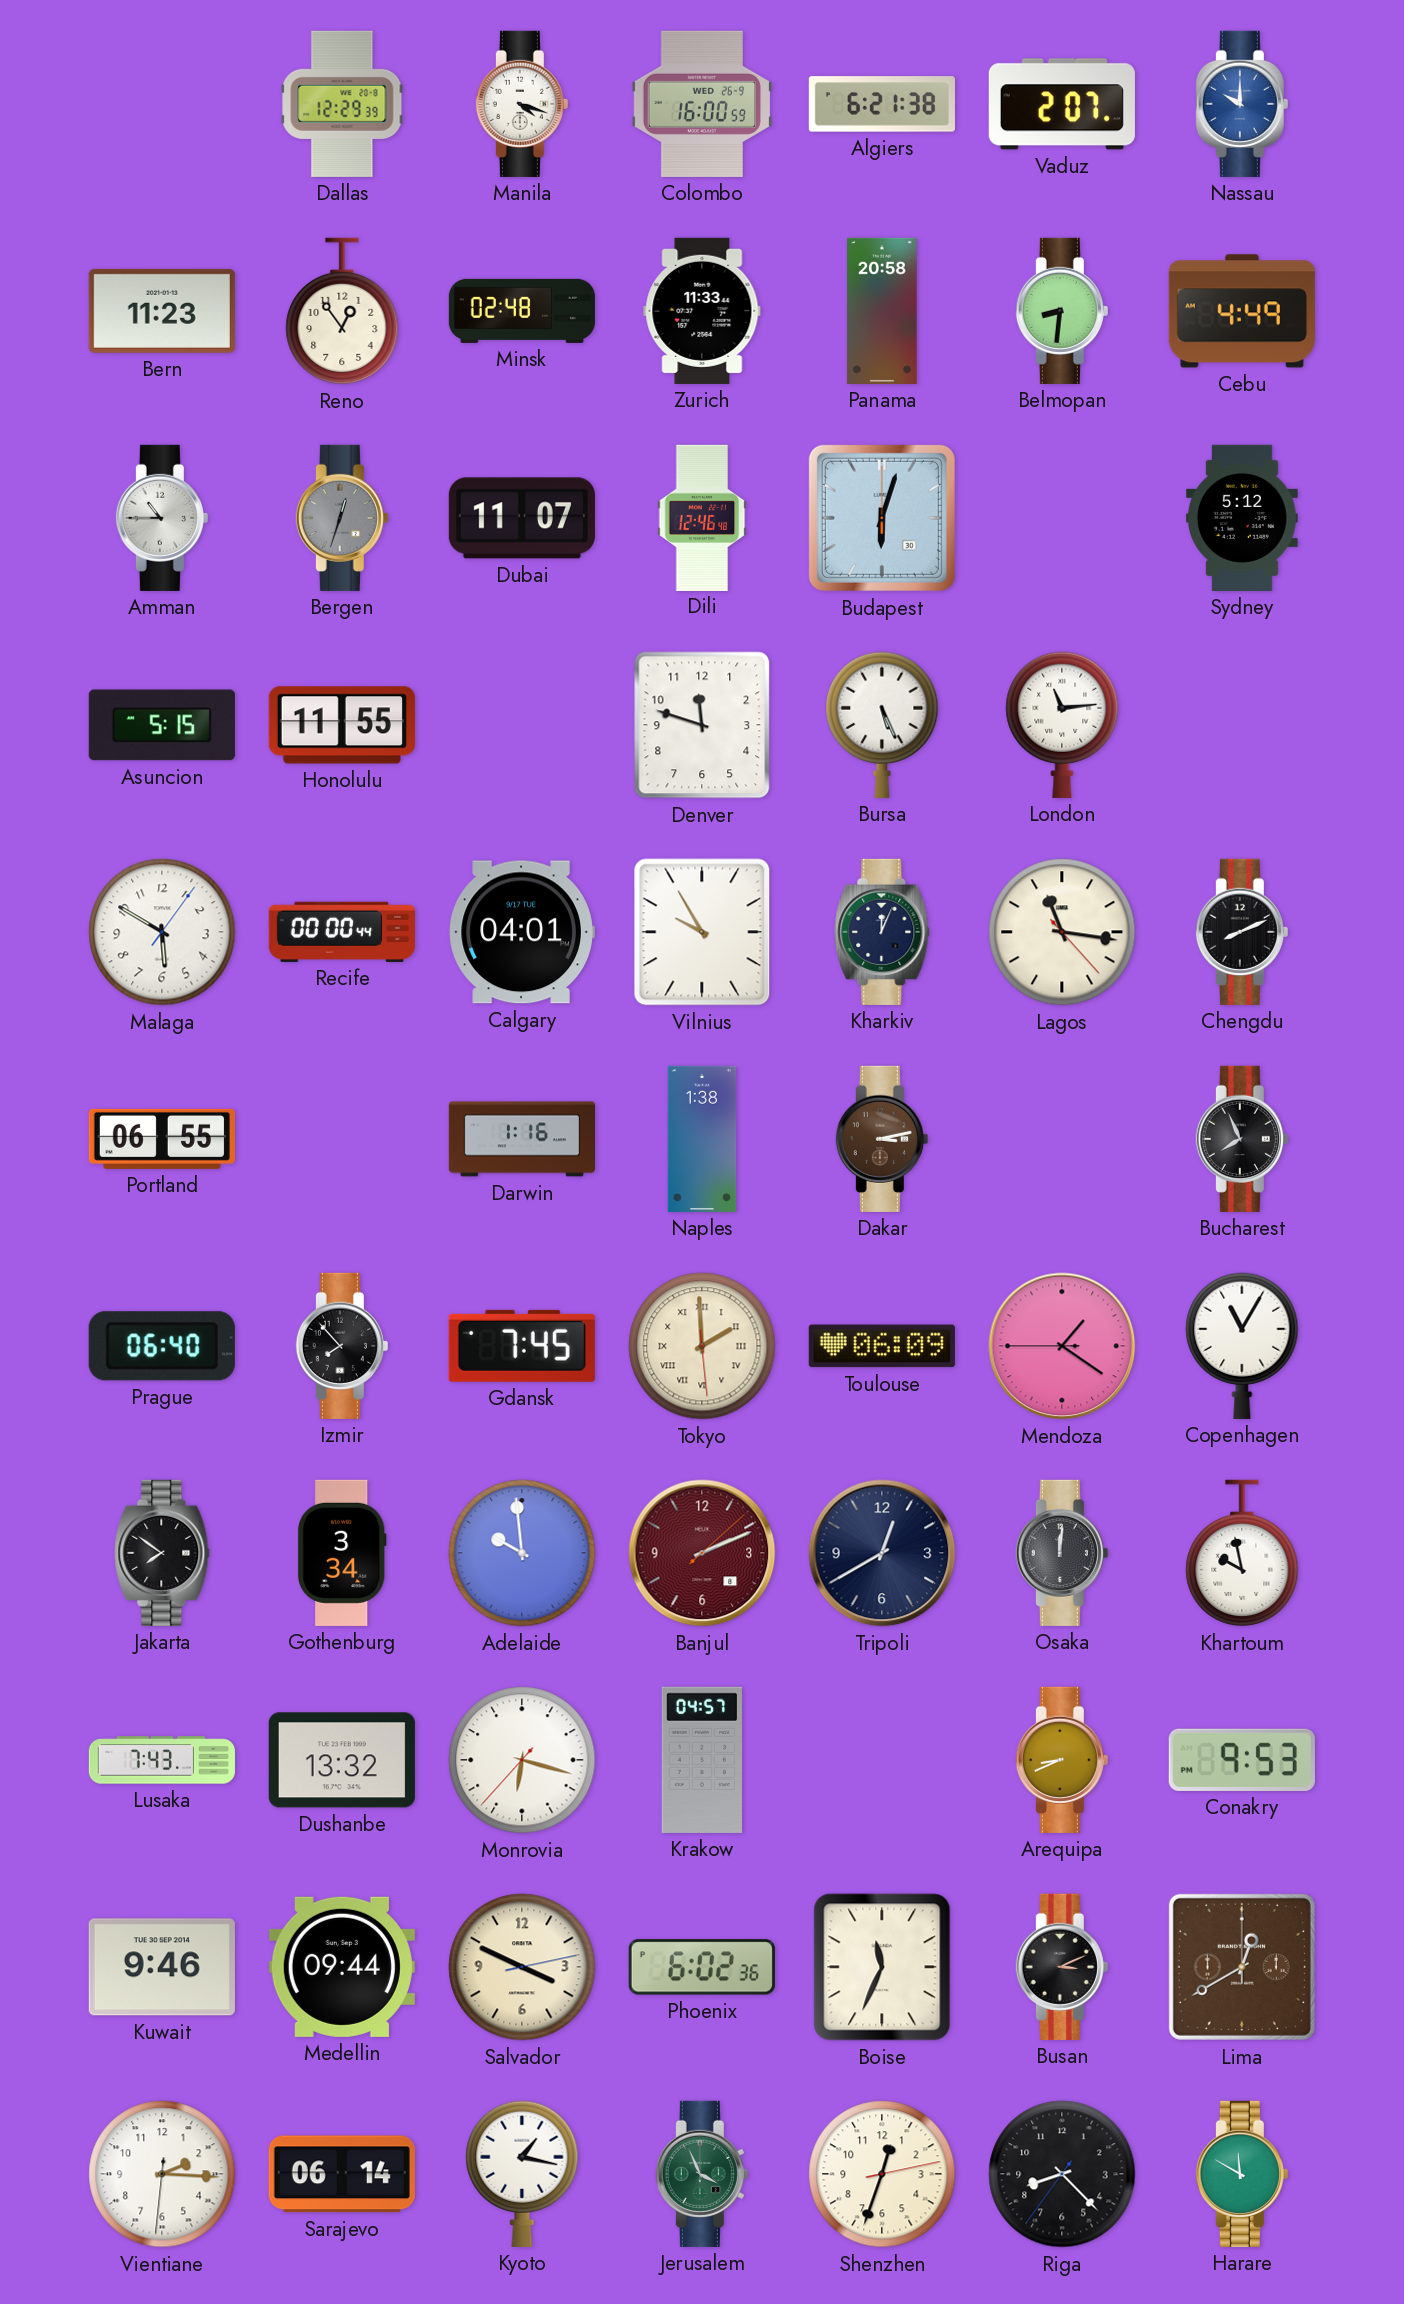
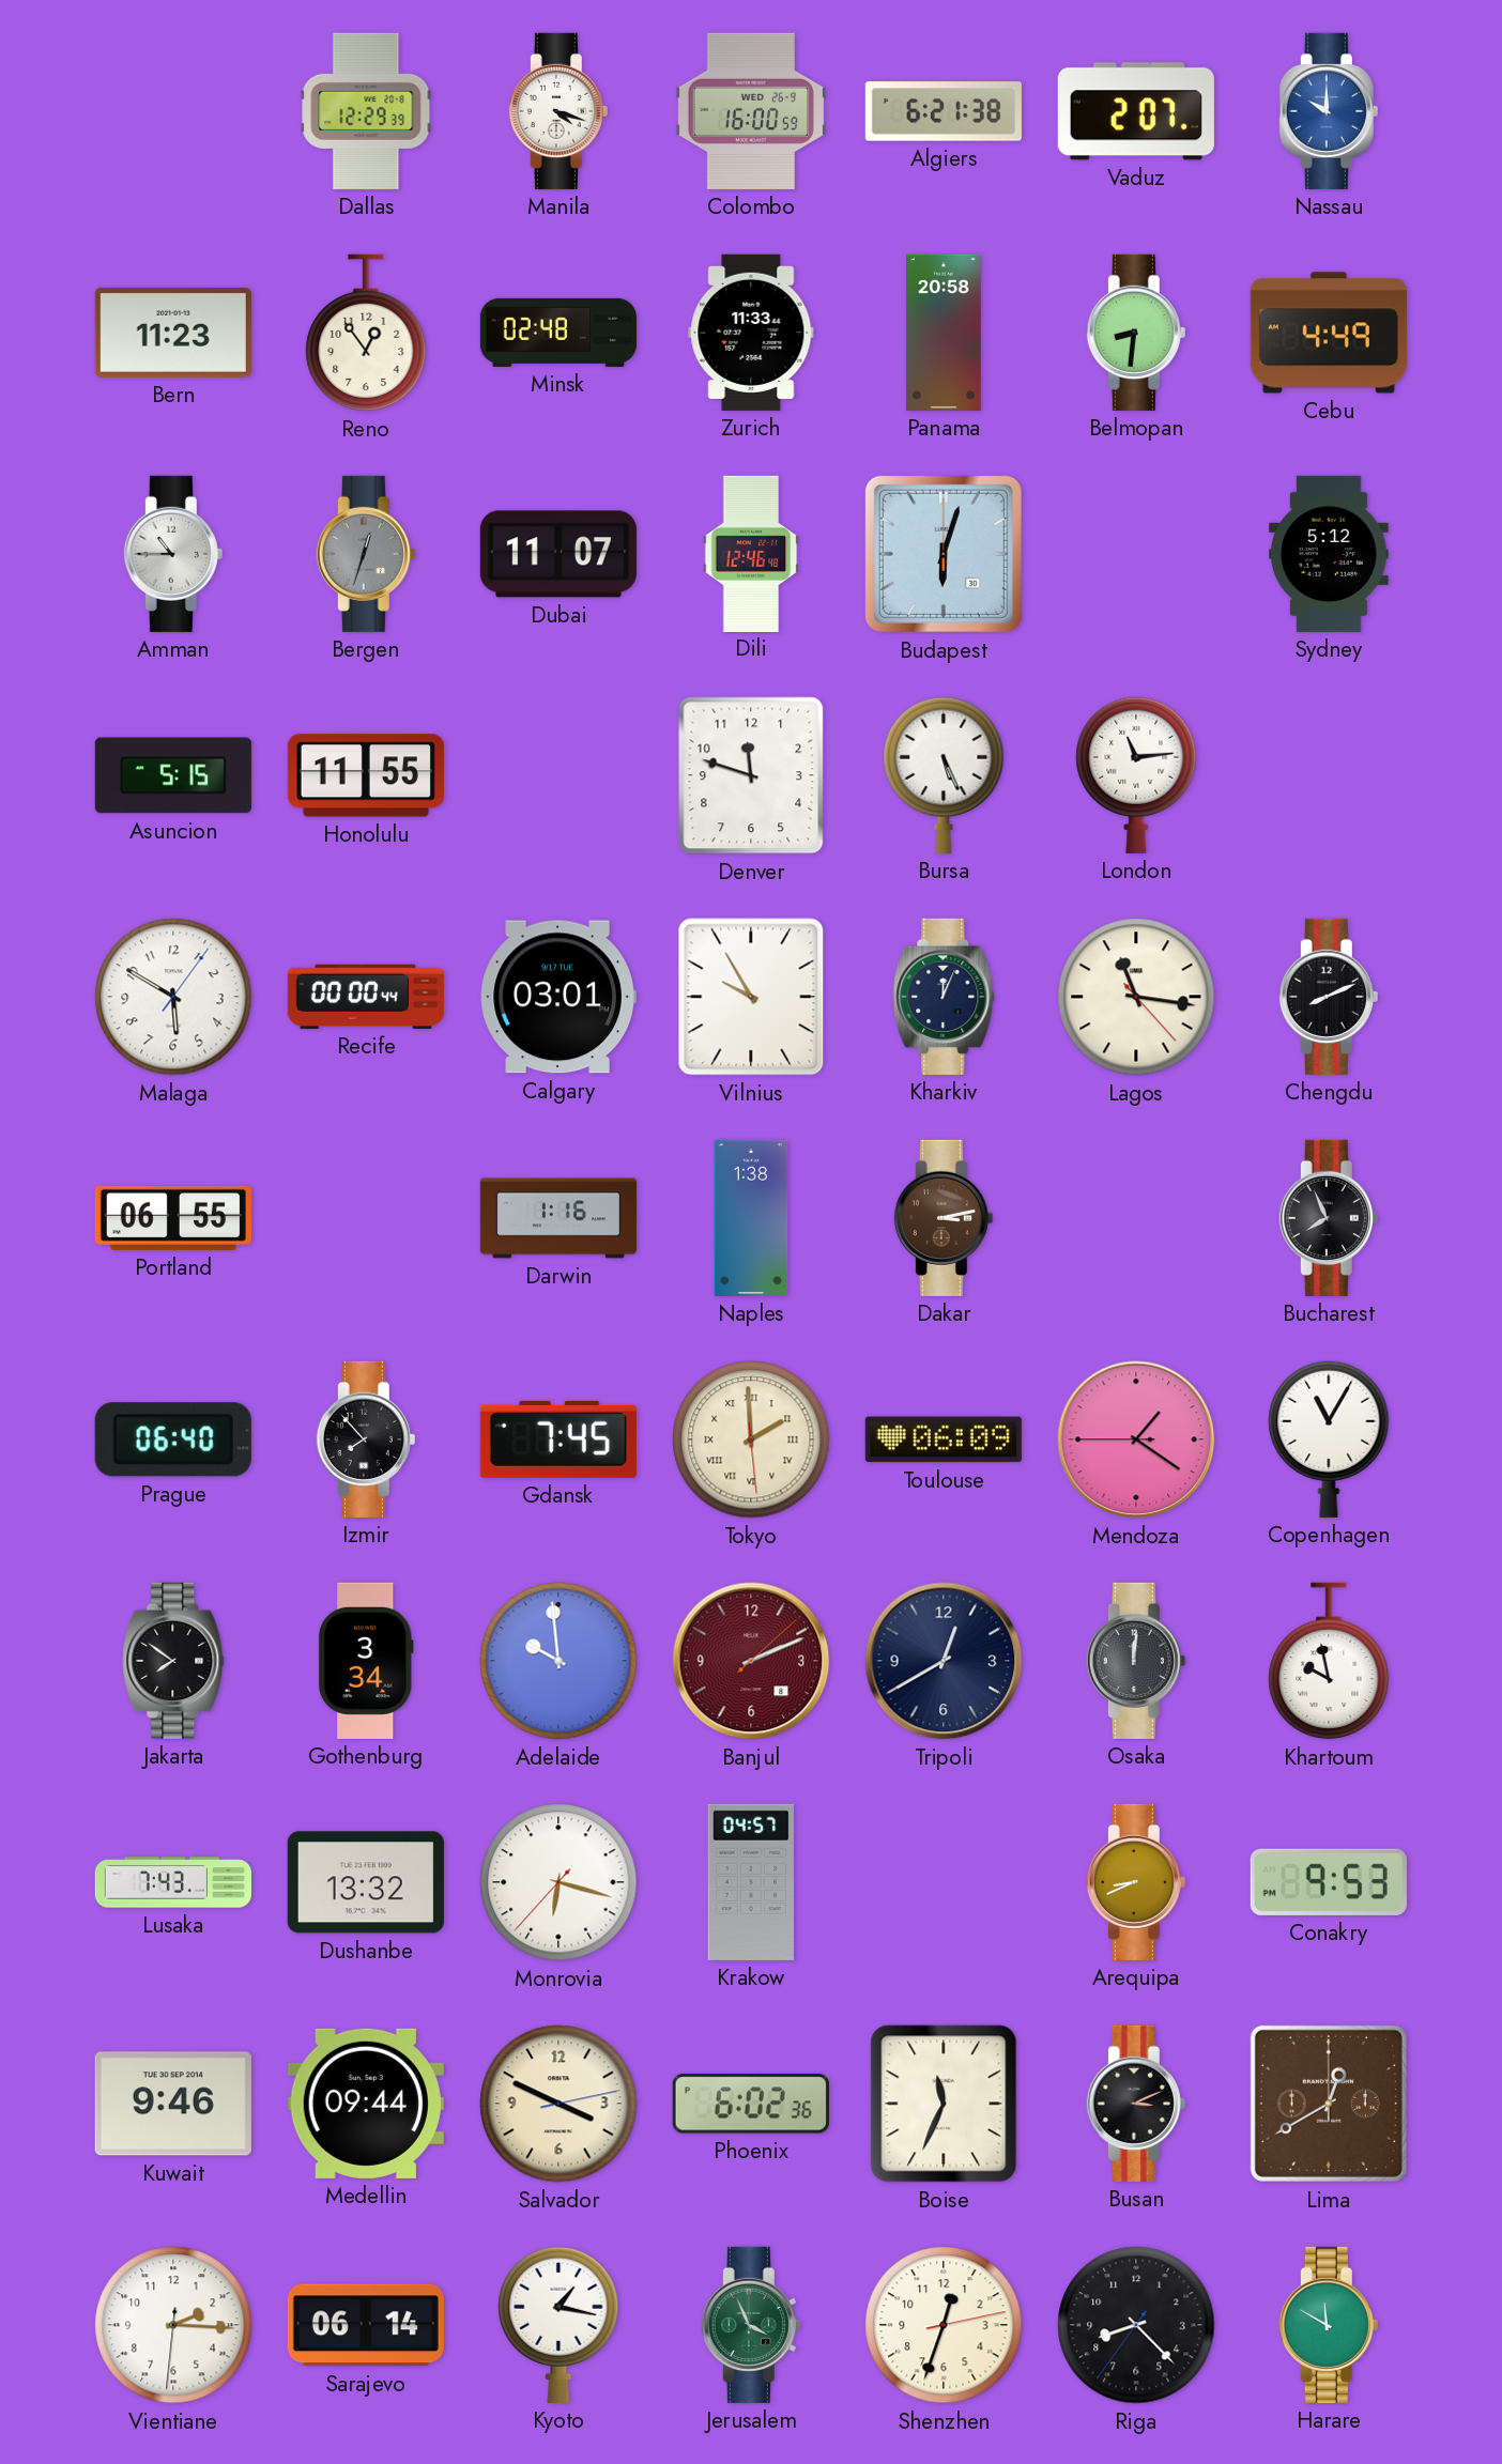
Calgary: 04:01 -> 03:01
